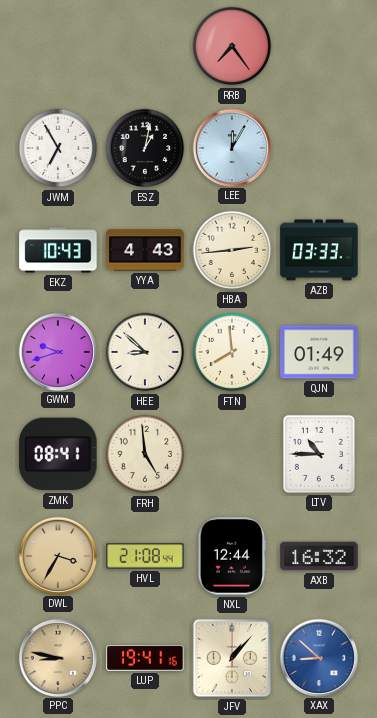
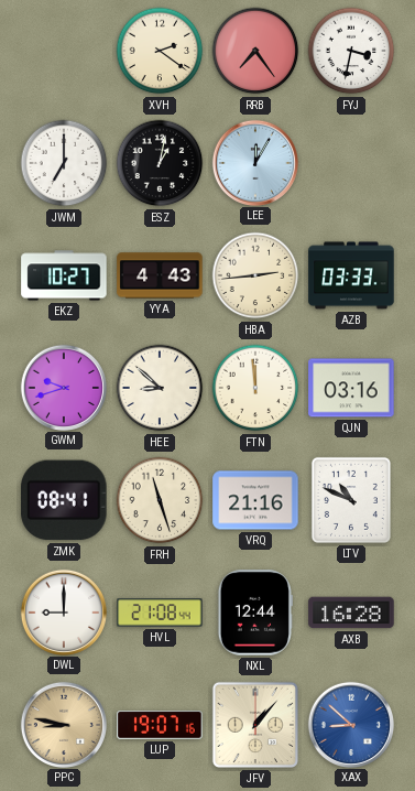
XVH: none -> 2:21
FYJ: none -> 3:32
JWM: 6:55 -> 7:00
EKZ: 10:43 -> 10:27
FTN: 7:59 -> 11:59
QJN: 01:49 -> 03:16
FRH: 4:59 -> 11:27
VRQ: none -> 21:16
LTV: 10:45 -> 10:49
DWL: 3:35 -> 9:00
DWL dial: champagne -> white
AXB: 16:32 -> 16:28
LUP: 19:41 -> 19:07
